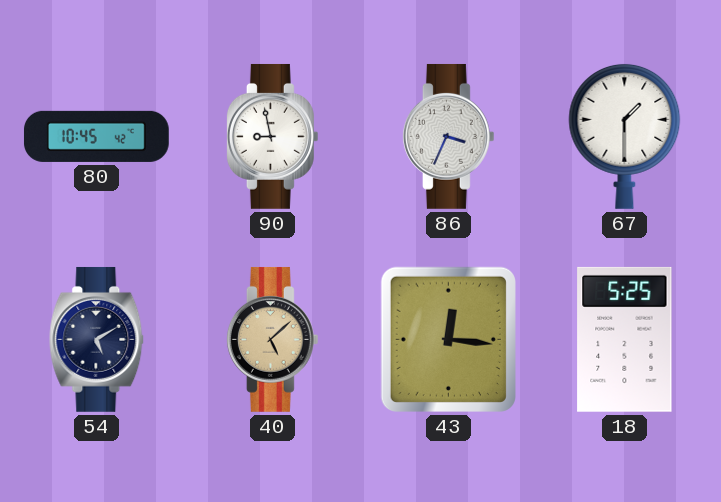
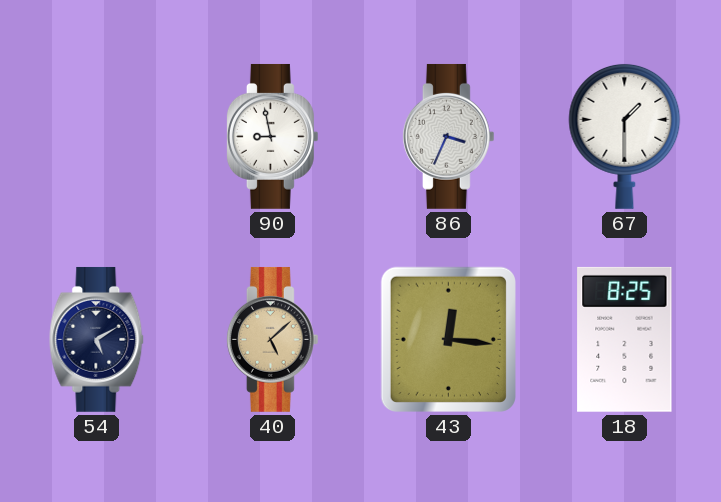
80: 10:45 -> none
18: 5:25 -> 8:25
